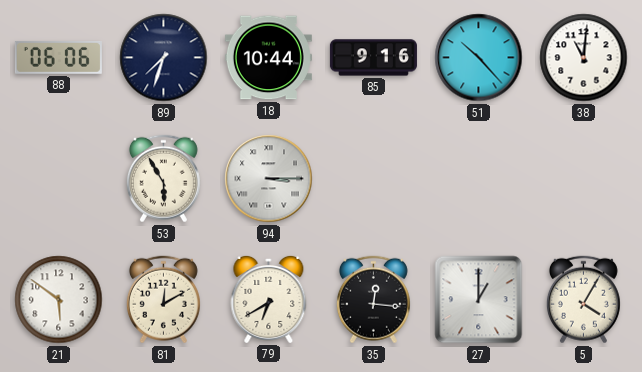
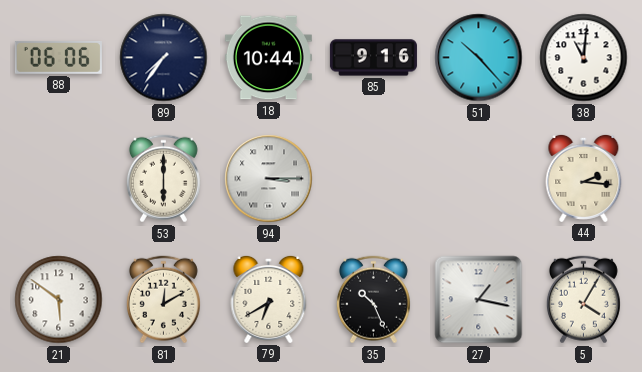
89: 7:33 -> 7:36
53: 5:55 -> 6:00
44: none -> 2:16
35: 12:16 -> 10:26
27: 1:00 -> 1:17
